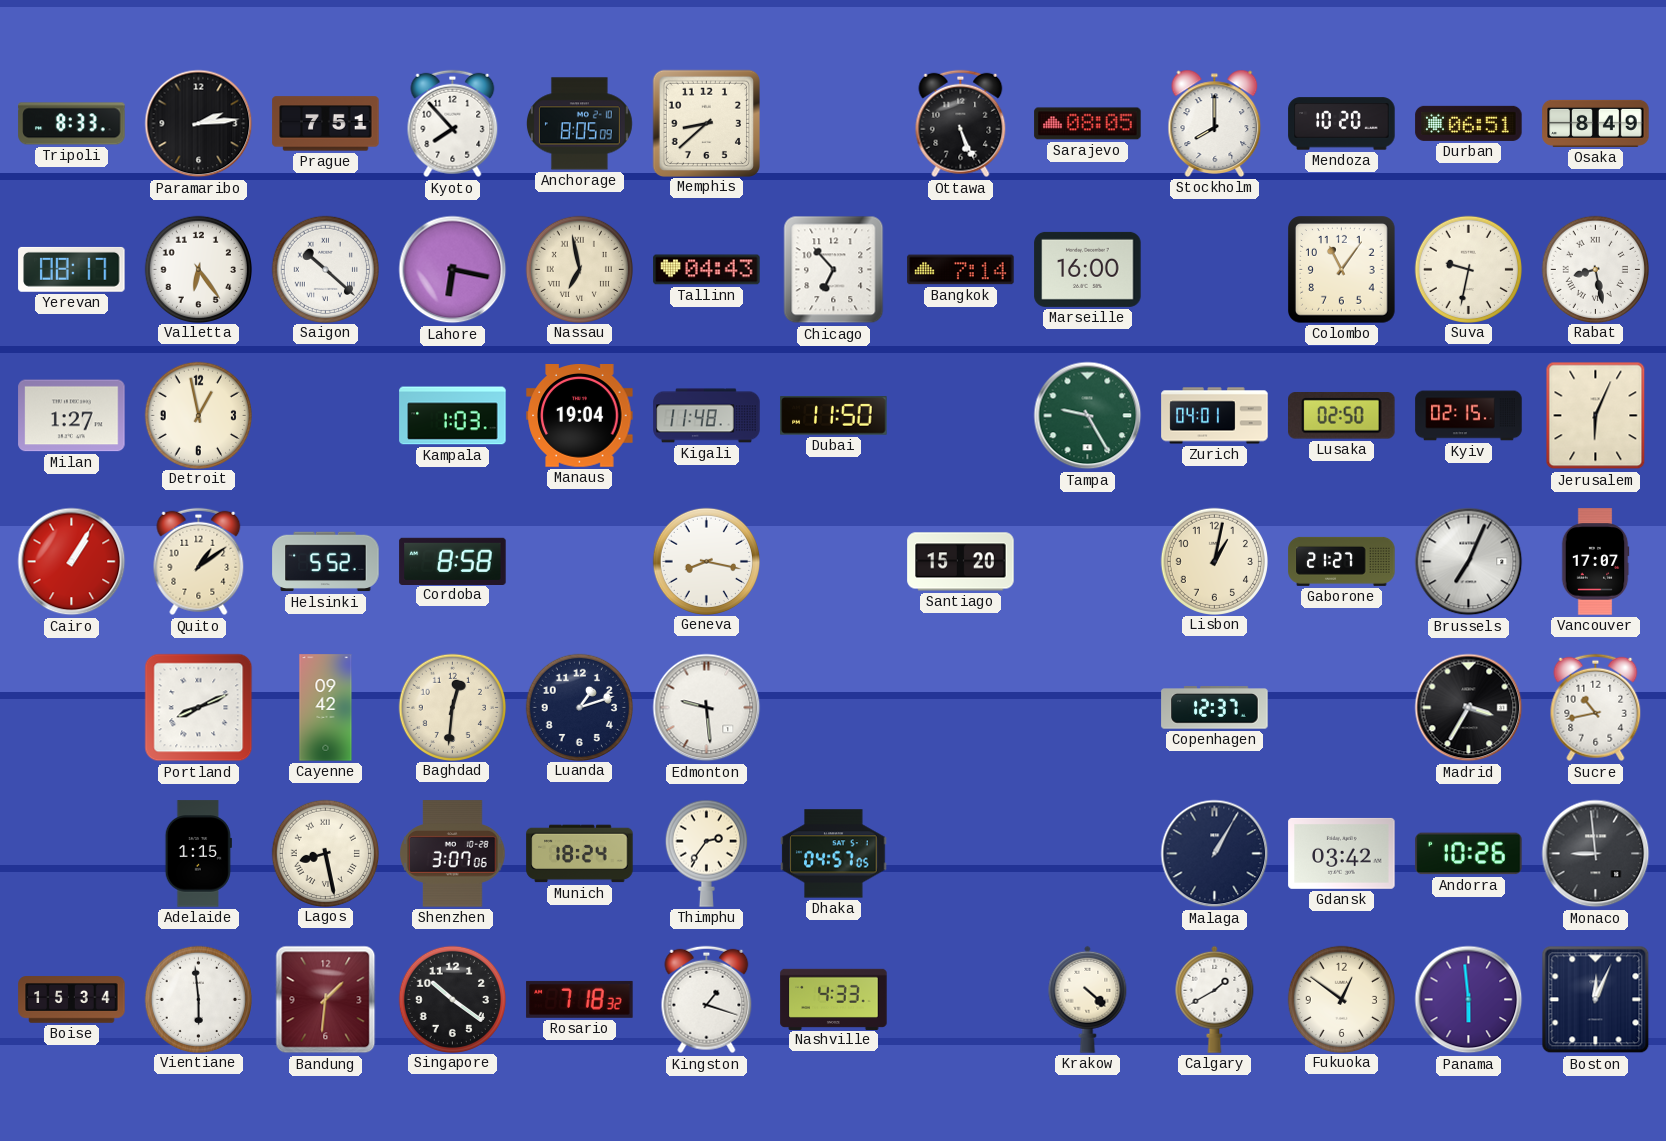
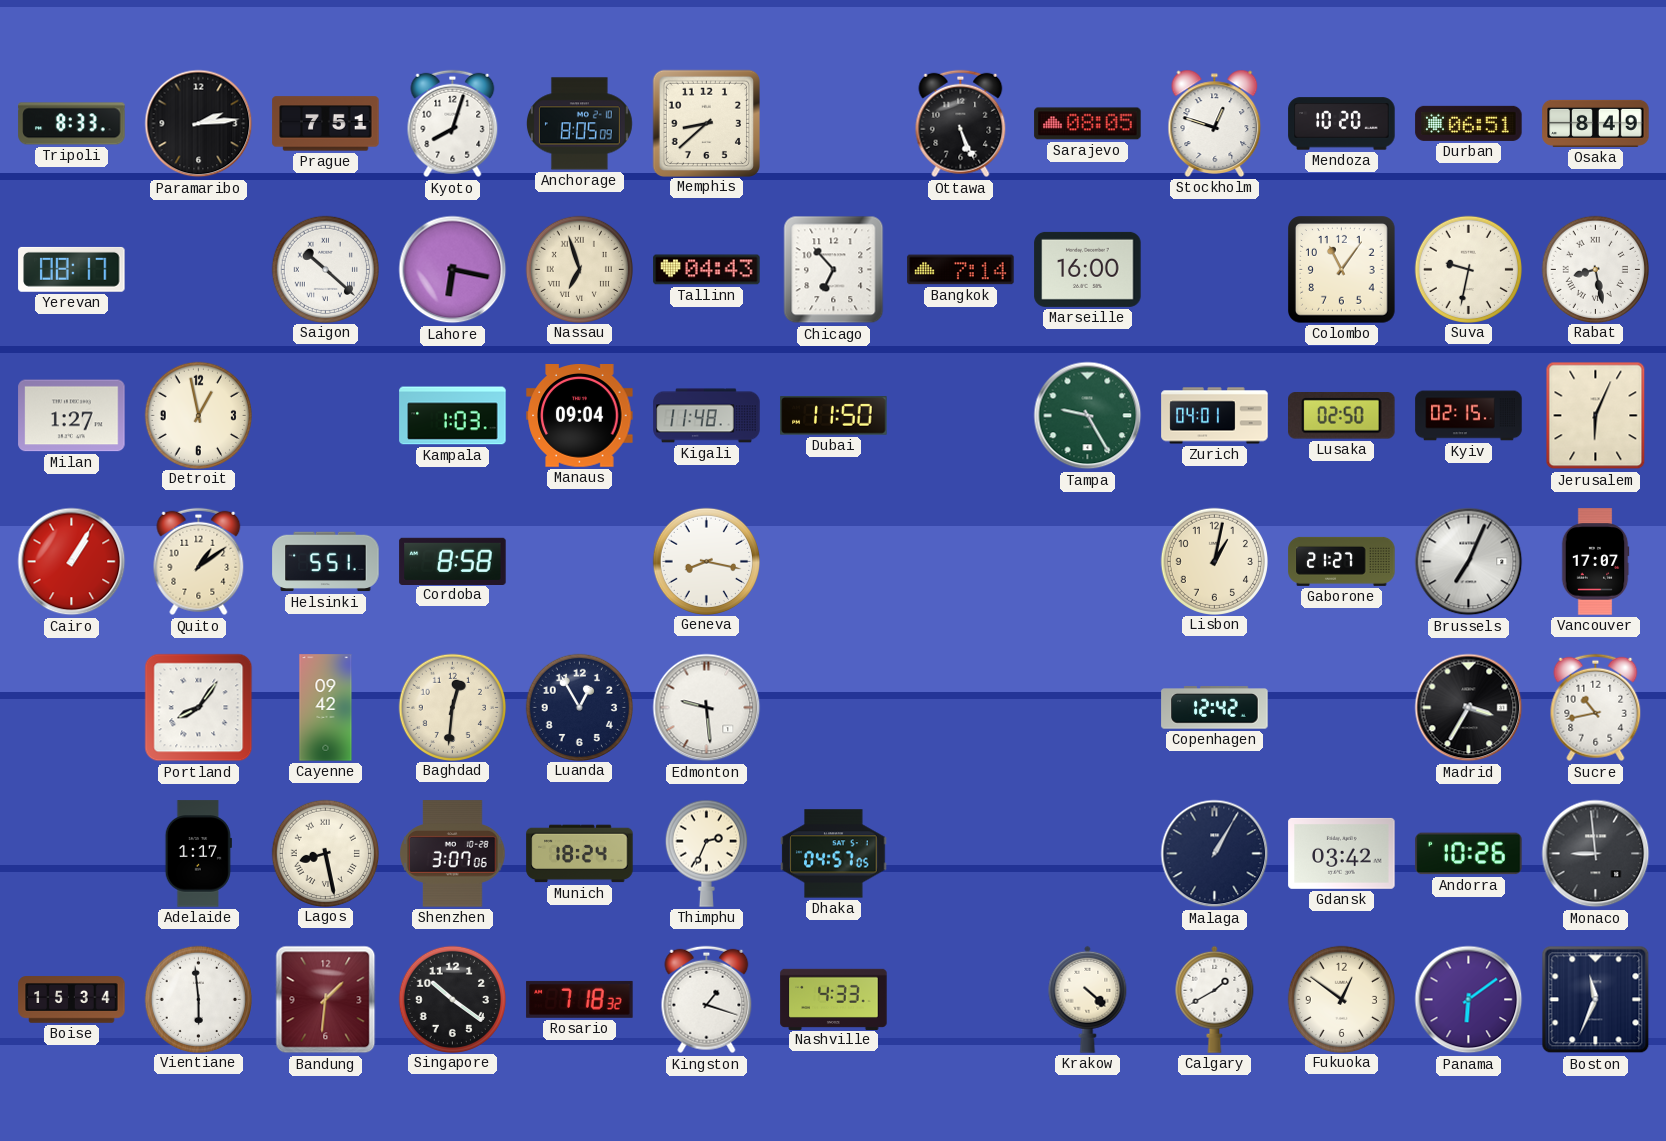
Kyoto: 7:53 -> 8:03
Stockholm: 8:00 -> 12:48
Valletta: 6:24 -> none
Nassau: 6:58 -> 6:57
Manaus: 19:04 -> 09:04
Helsinki: 5:52 -> 5:51
Santiago: 15:20 -> none
Portland: 8:11 -> 8:06
Luanda: 1:12 -> 12:55
Copenhagen: 12:37 -> 12:42
Adelaide: 1:15 -> 1:17
Thimphu: 2:36 -> 2:34
Panama: 5:59 -> 6:09
Boston: 12:04 -> 11:34
